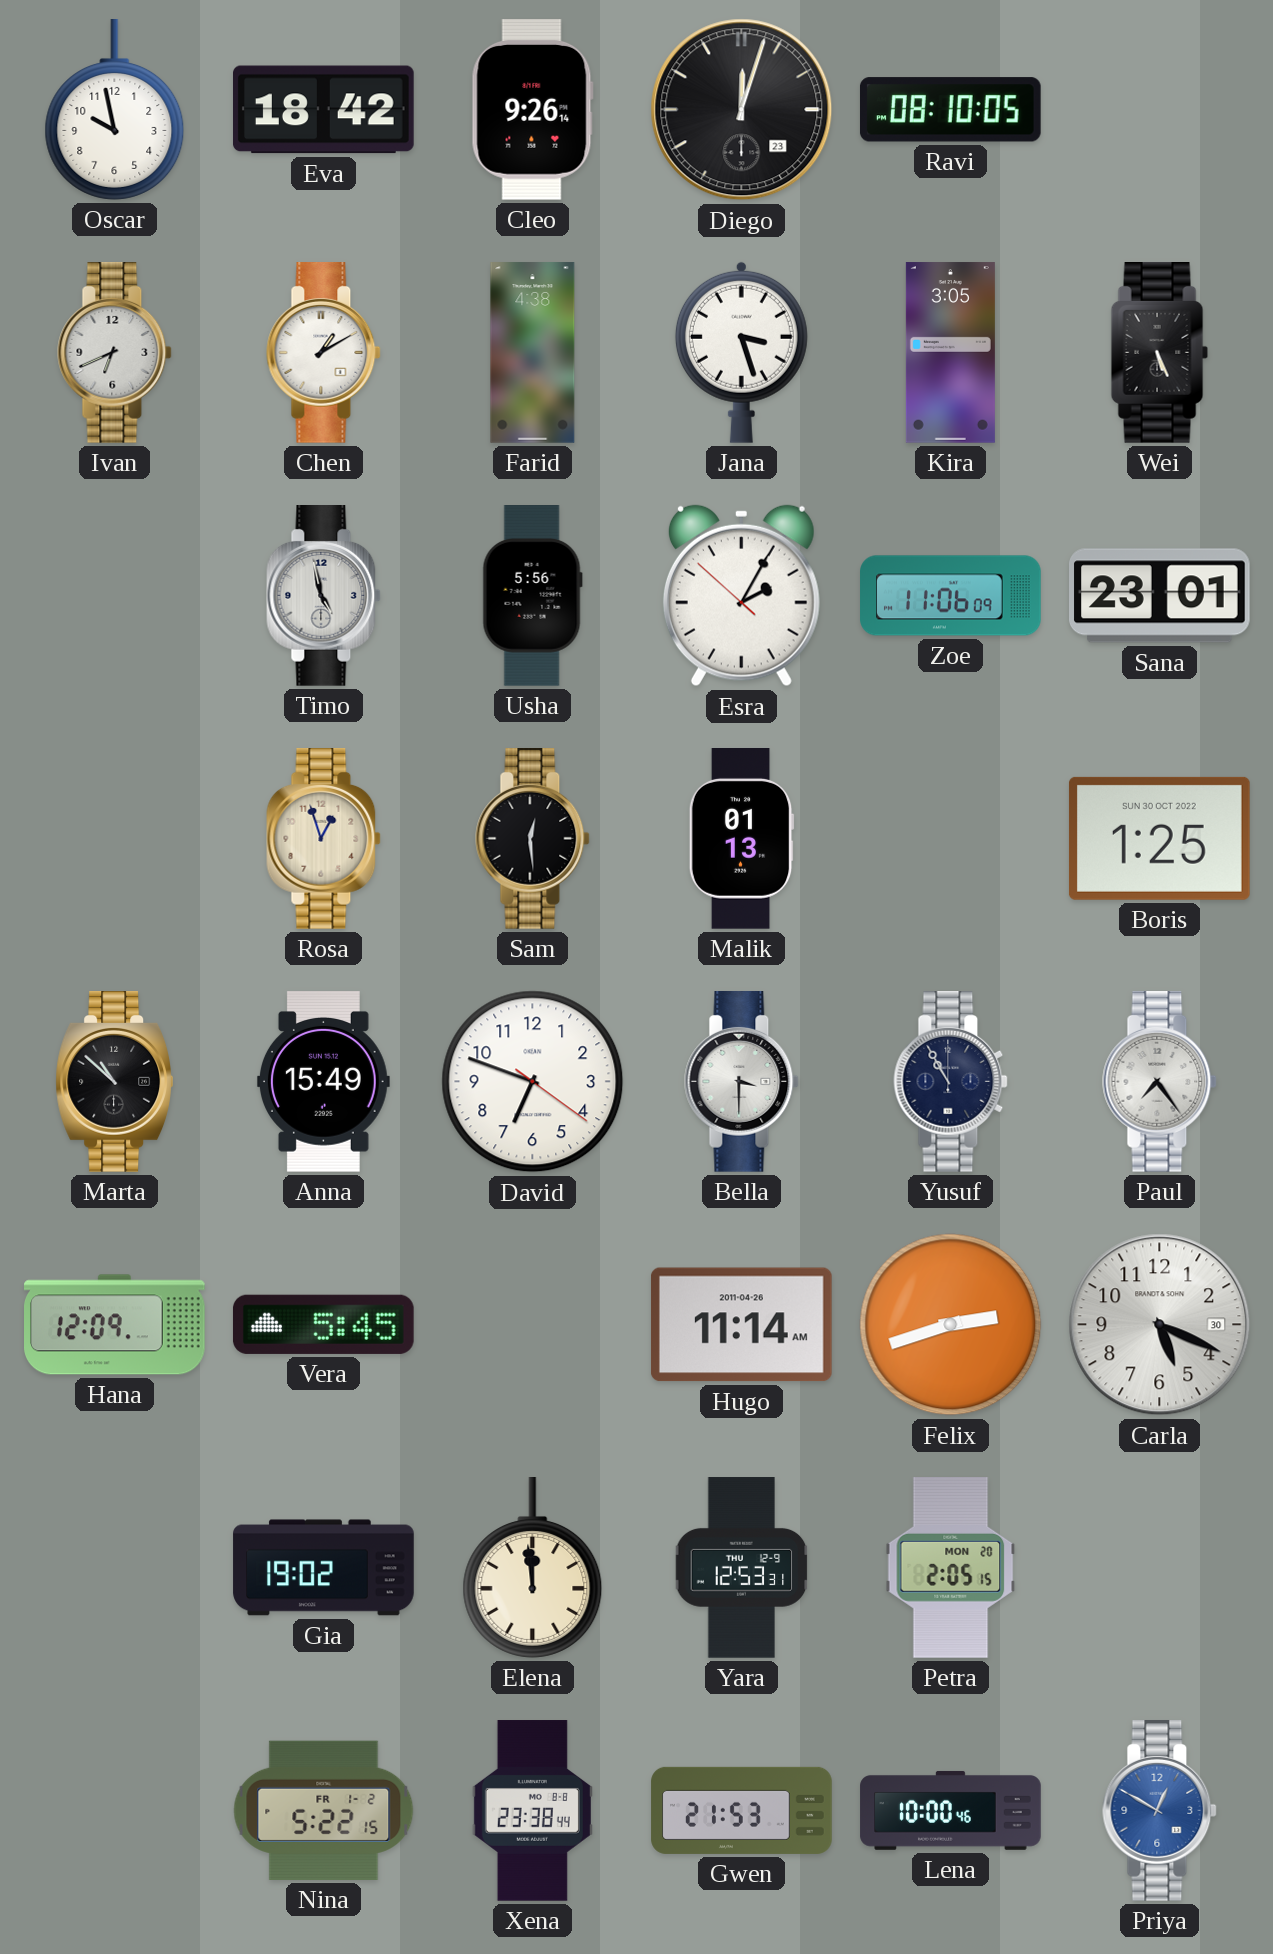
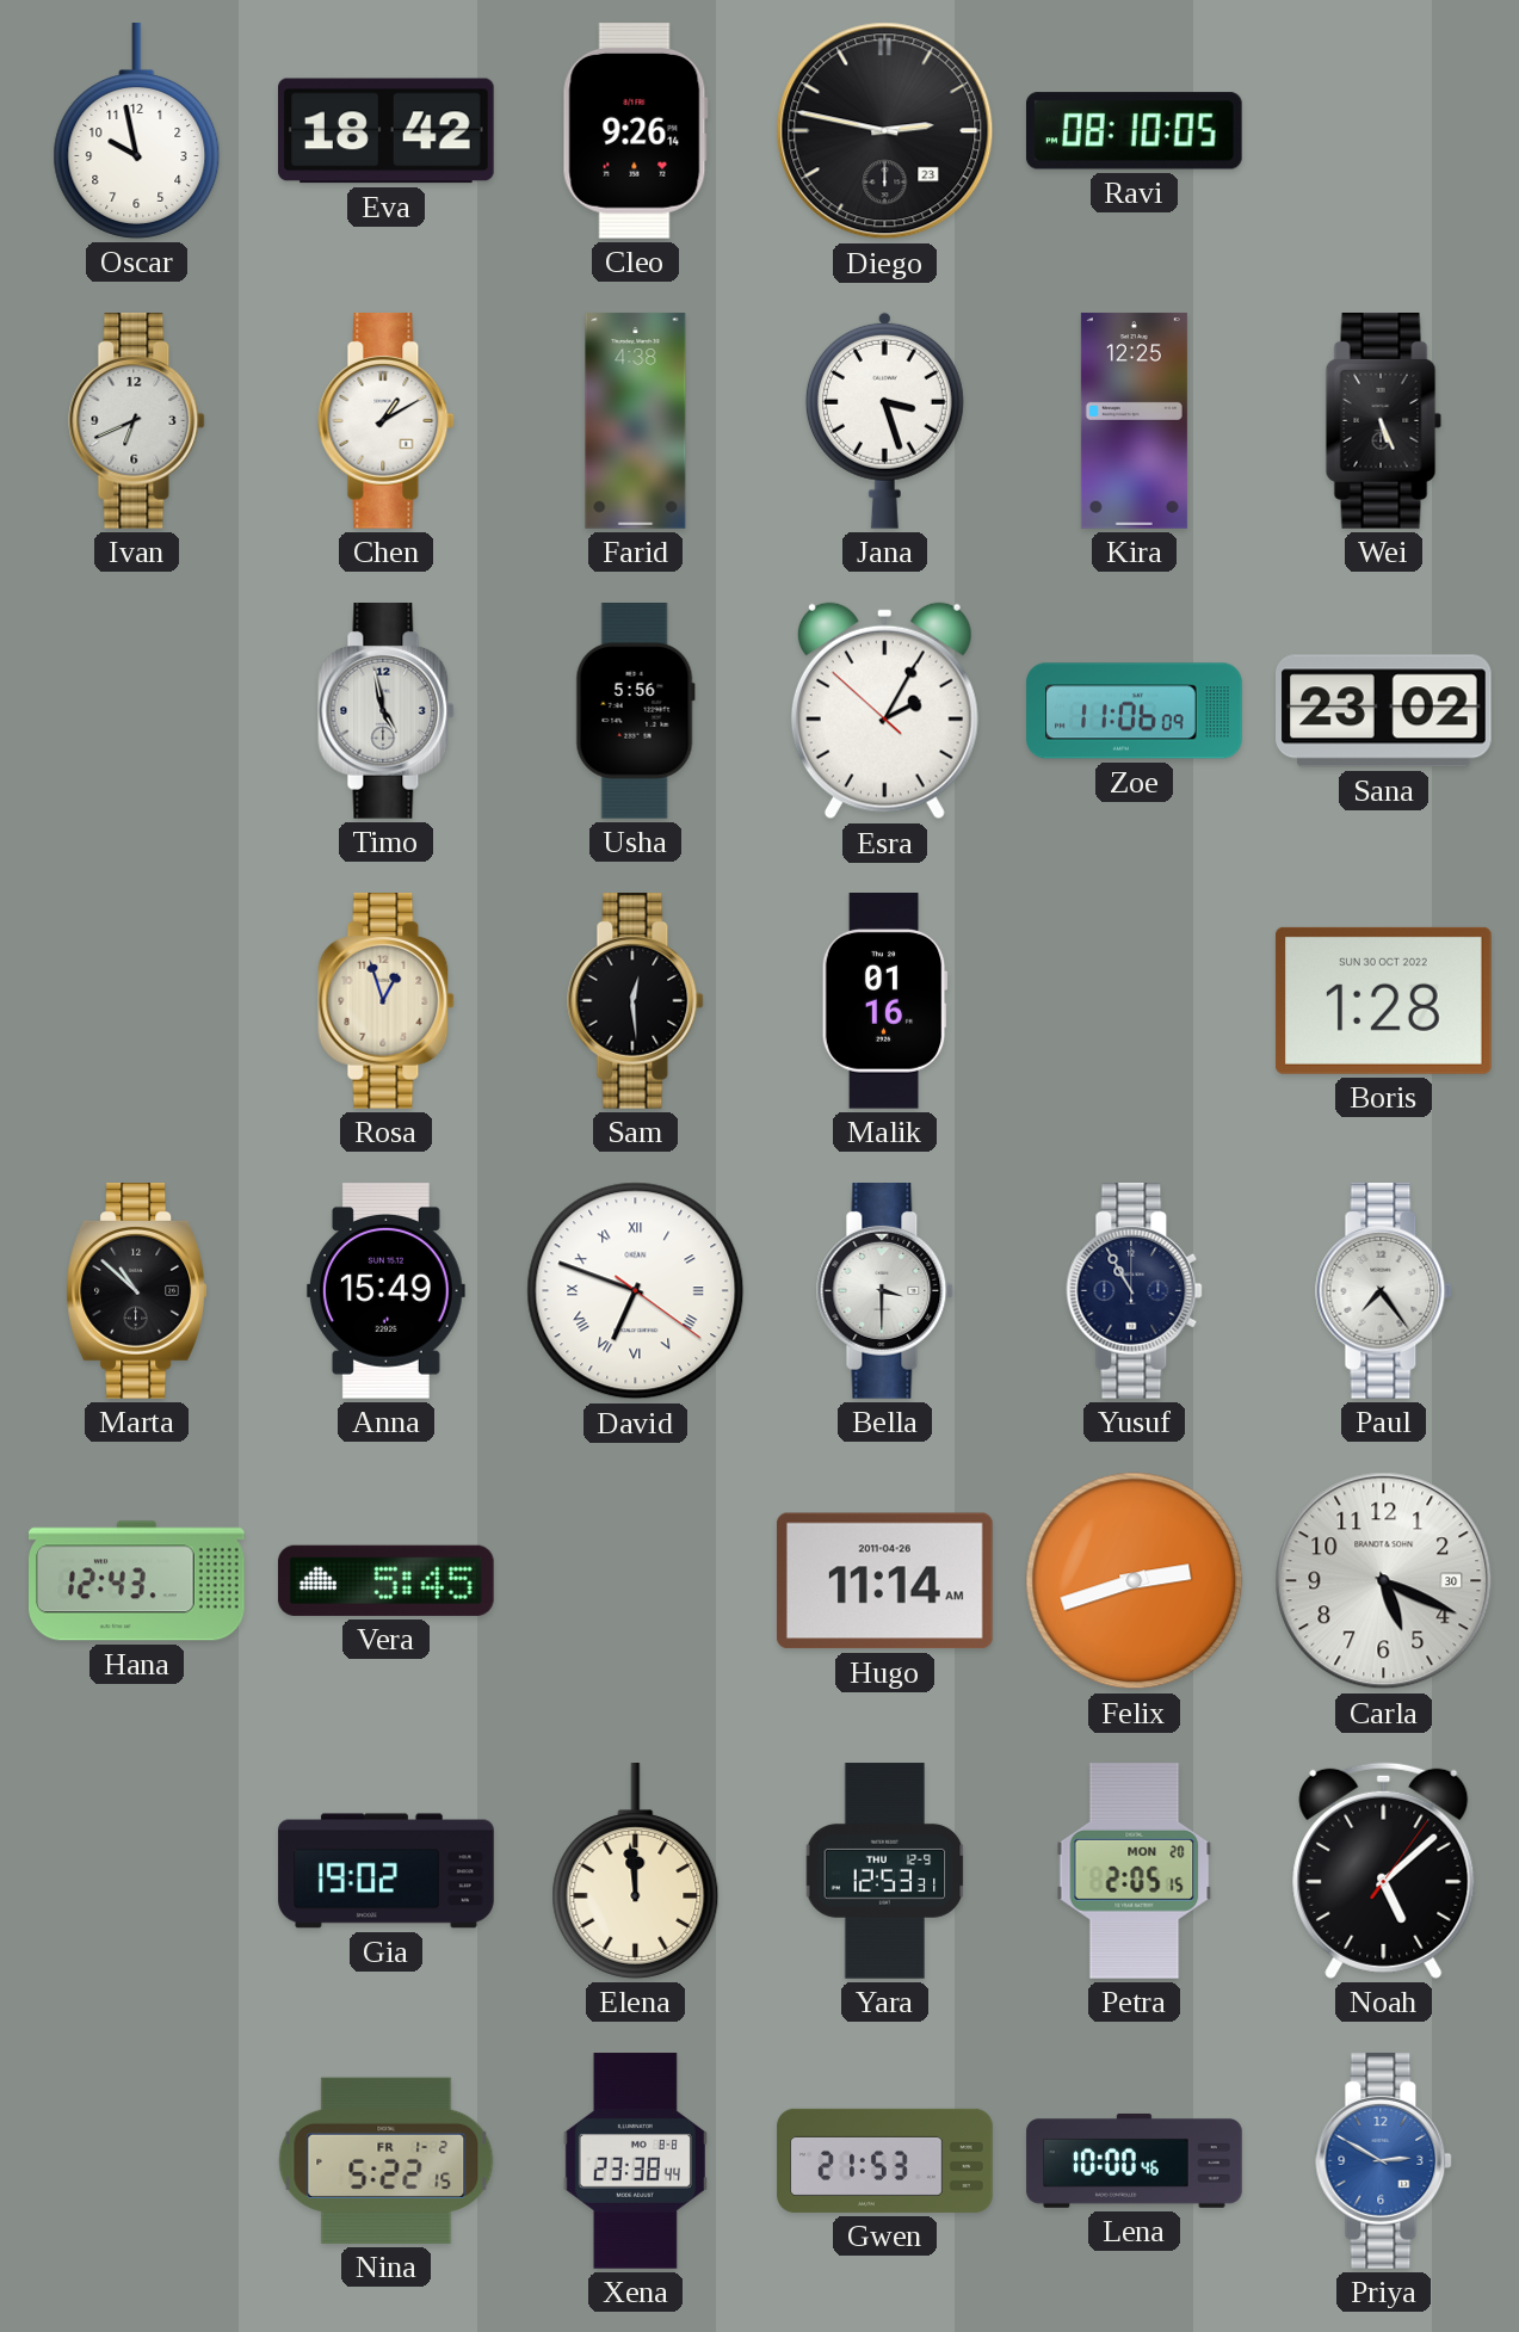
Diego: 12:03 -> 2:47
Kira: 3:05 -> 12:25
Sana: 23:01 -> 23:02
Malik: 01:13 -> 01:16
Boris: 1:25 -> 1:28
David numerals: Arabic -> Roman
Hana: 12:09 -> 12:43
Noah: none -> 5:08
Priya: 12:50 -> 2:50
